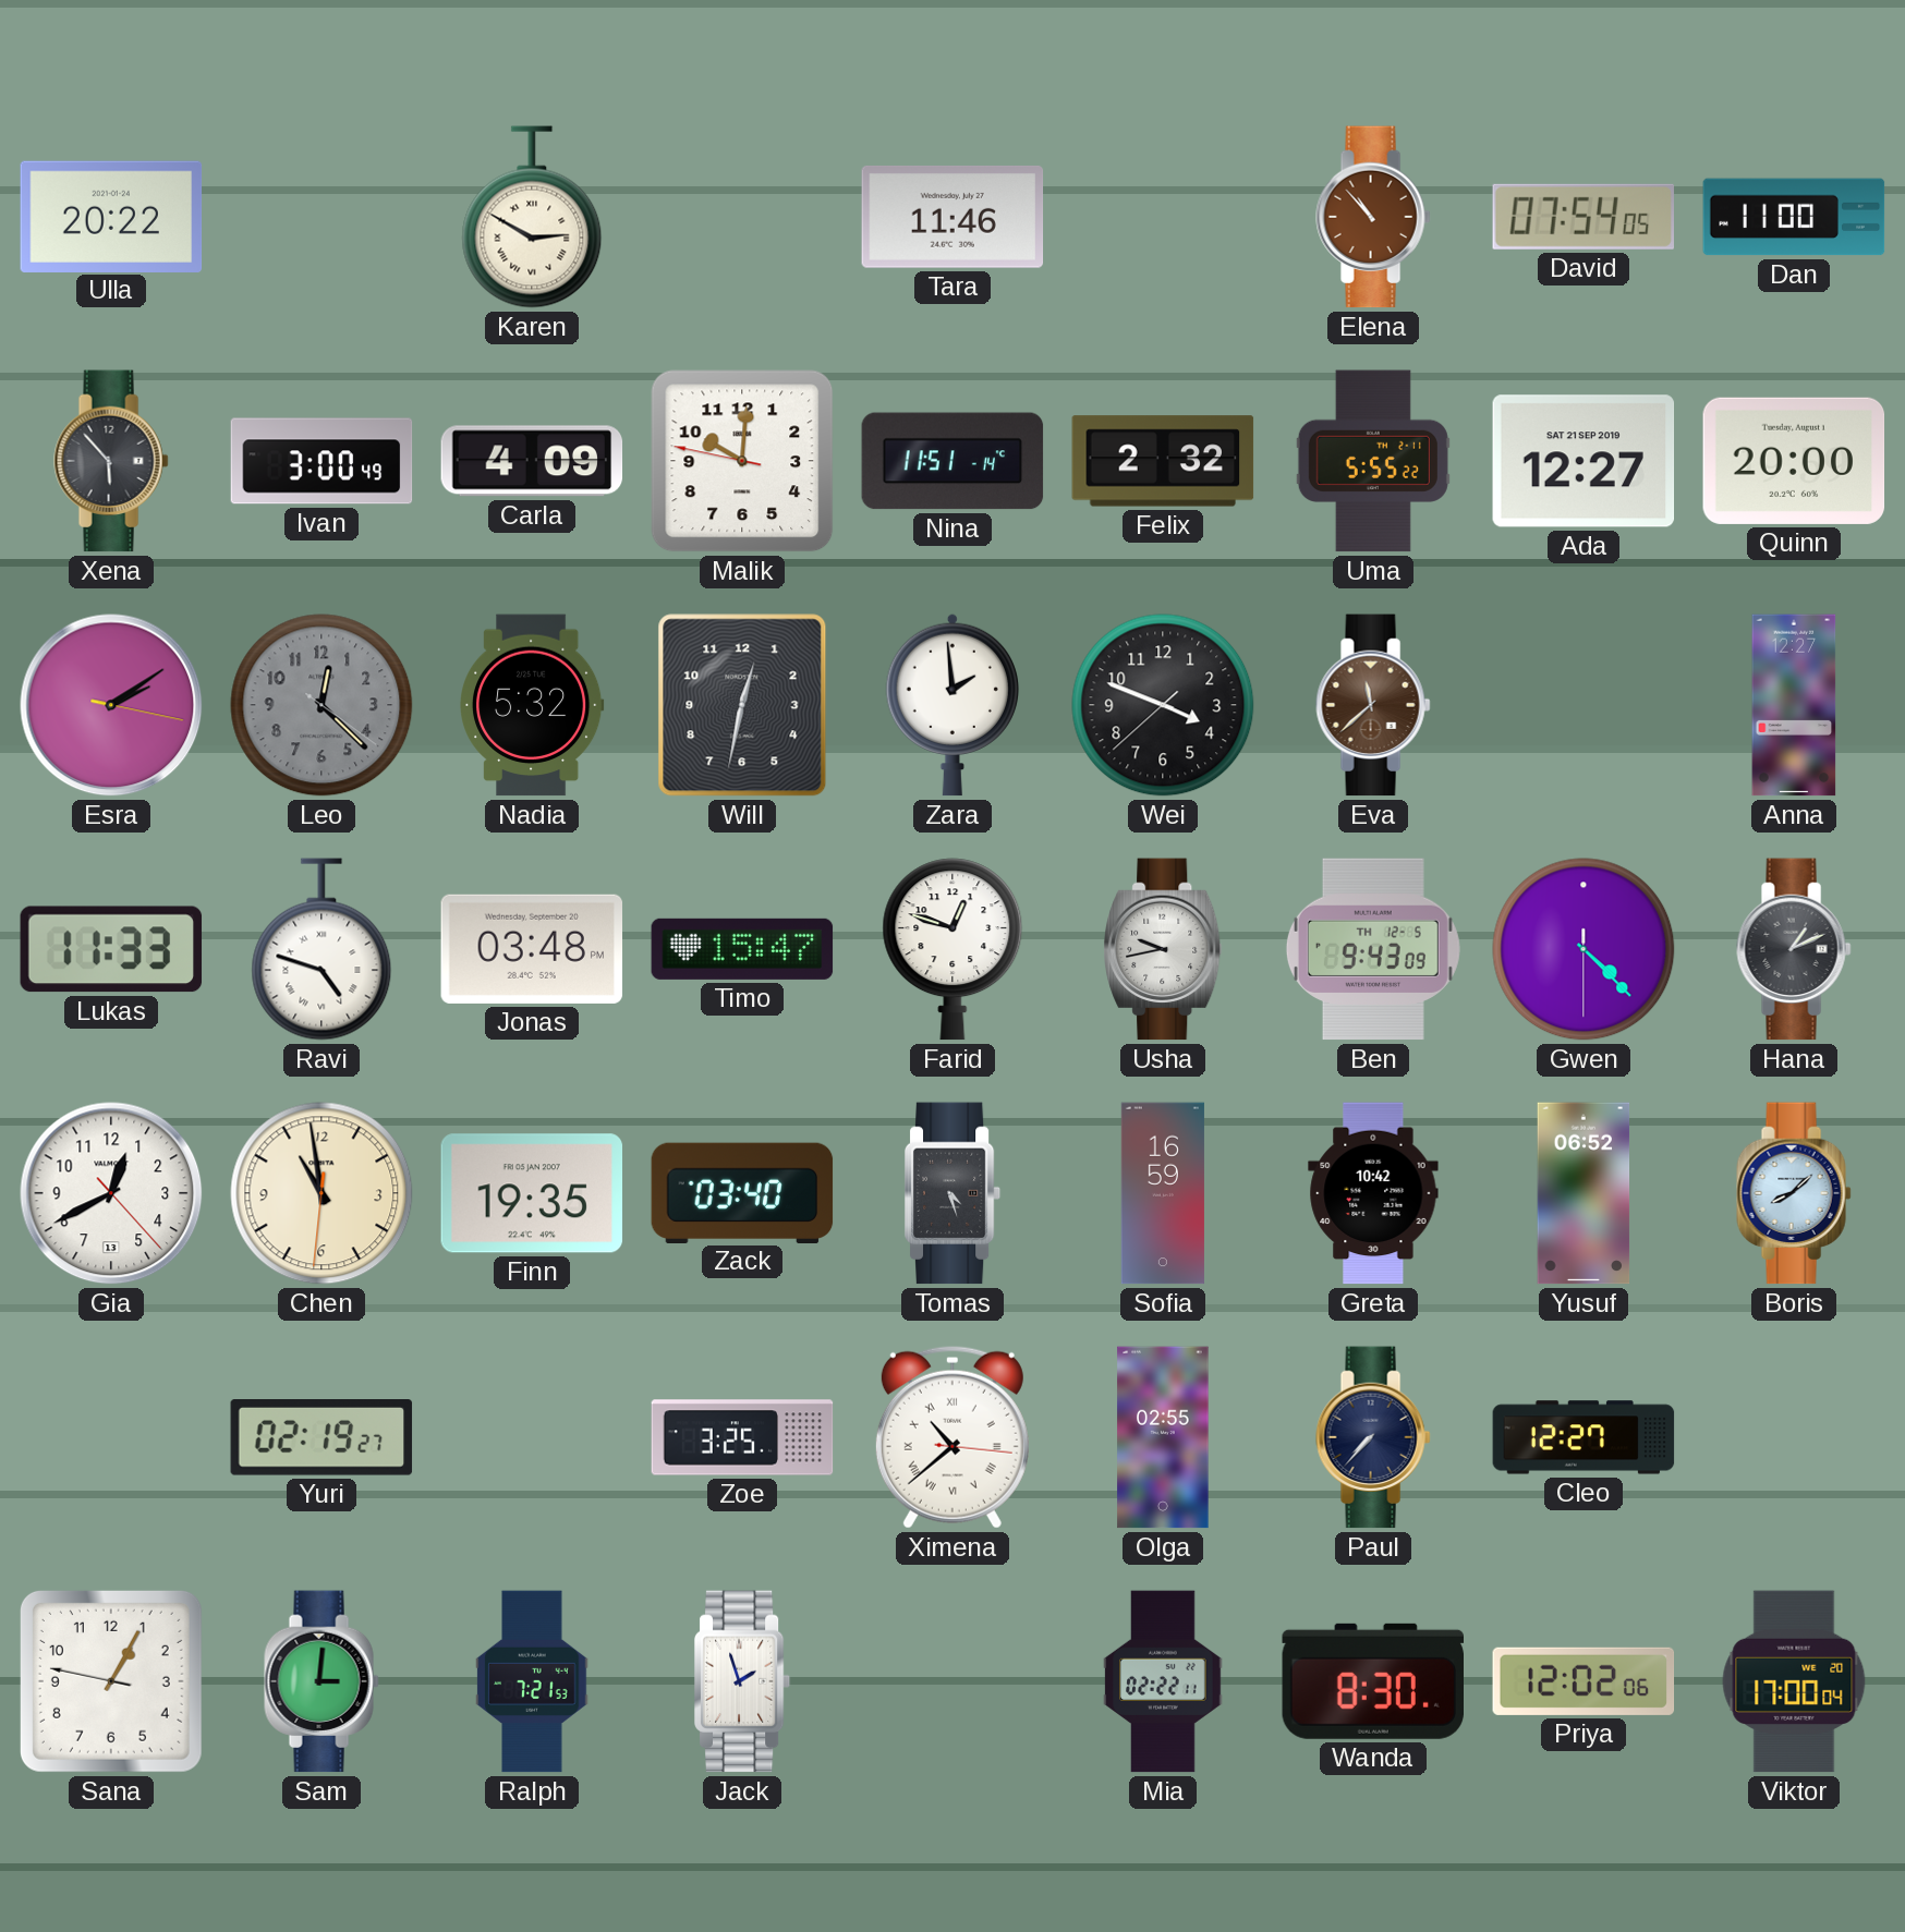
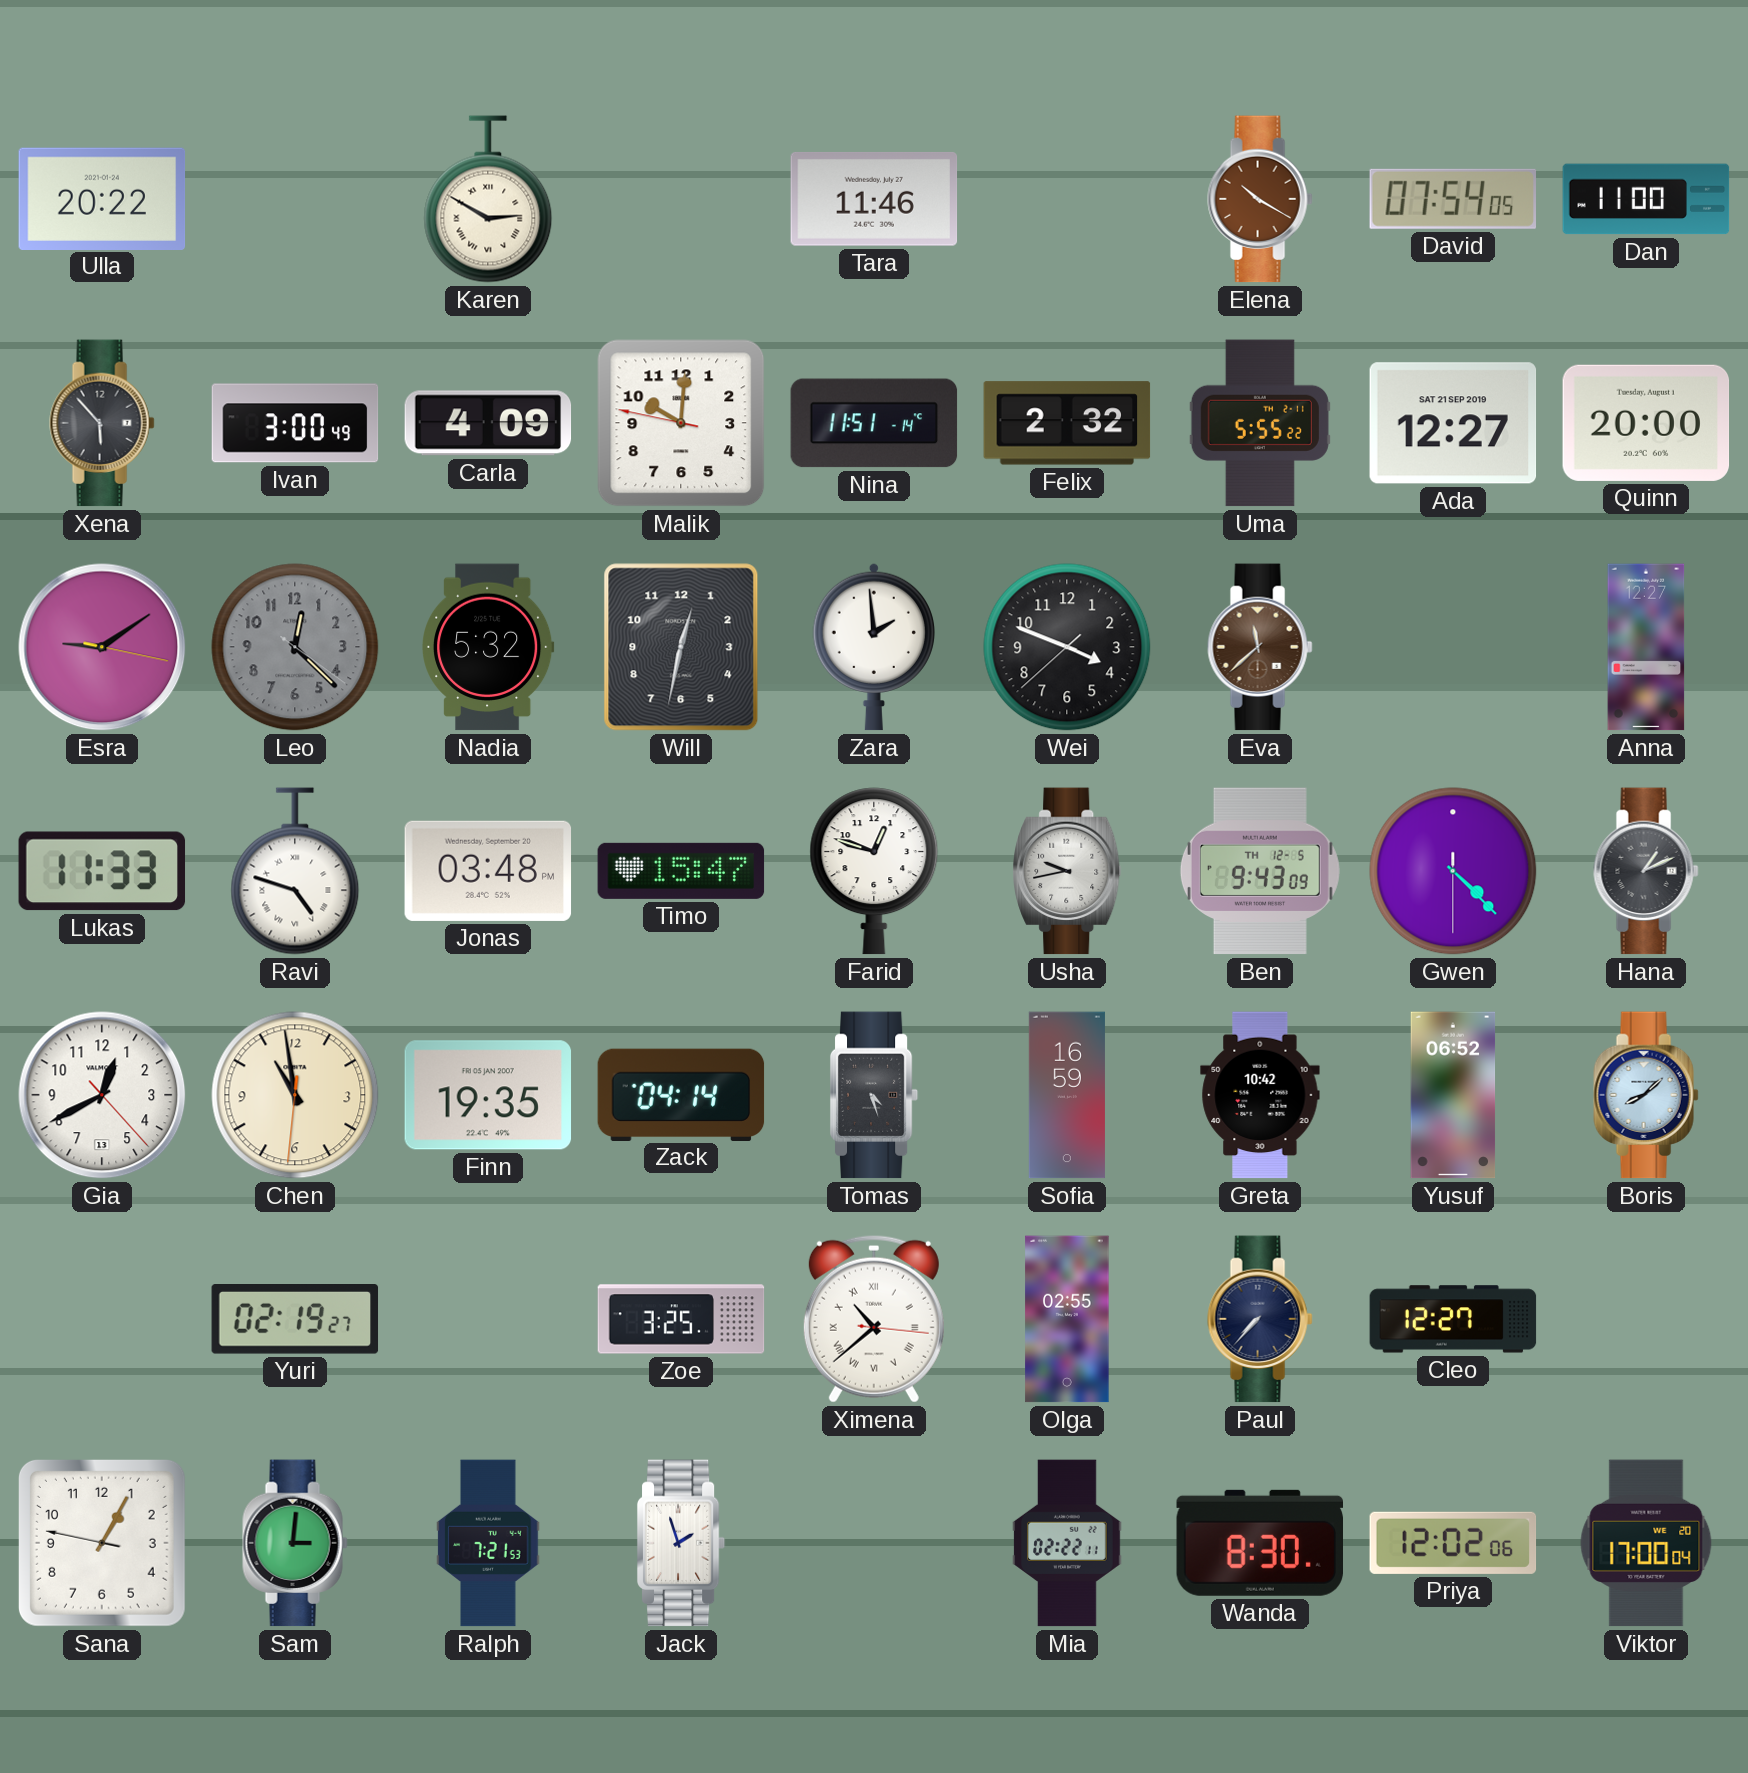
Elena: 10:53 -> 10:20
Esra: 2:09 -> 9:09
Zack: 03:40 -> 04:14
